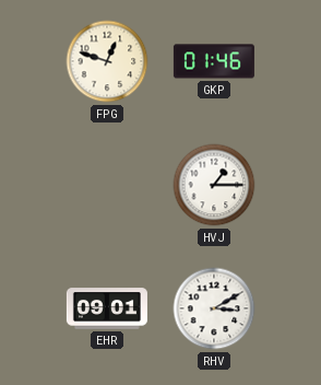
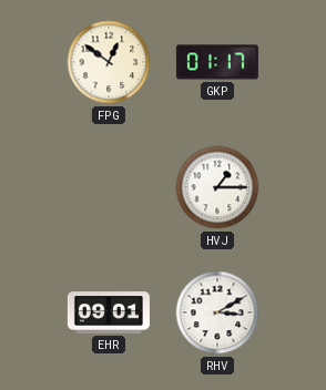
FPG: 12:48 -> 12:51
GKP: 01:46 -> 01:17
